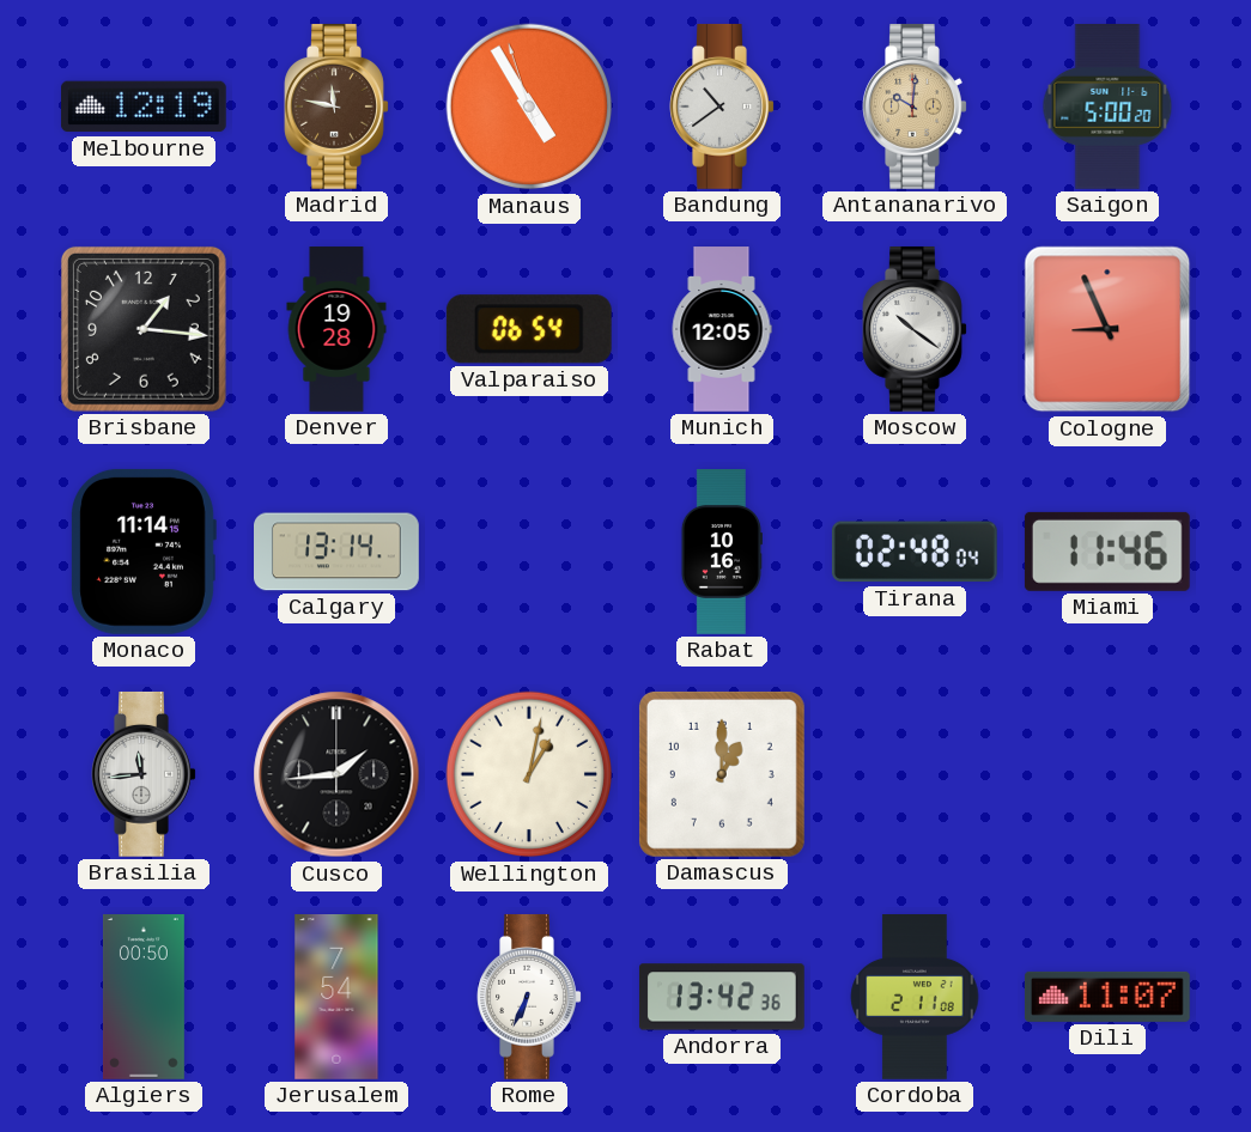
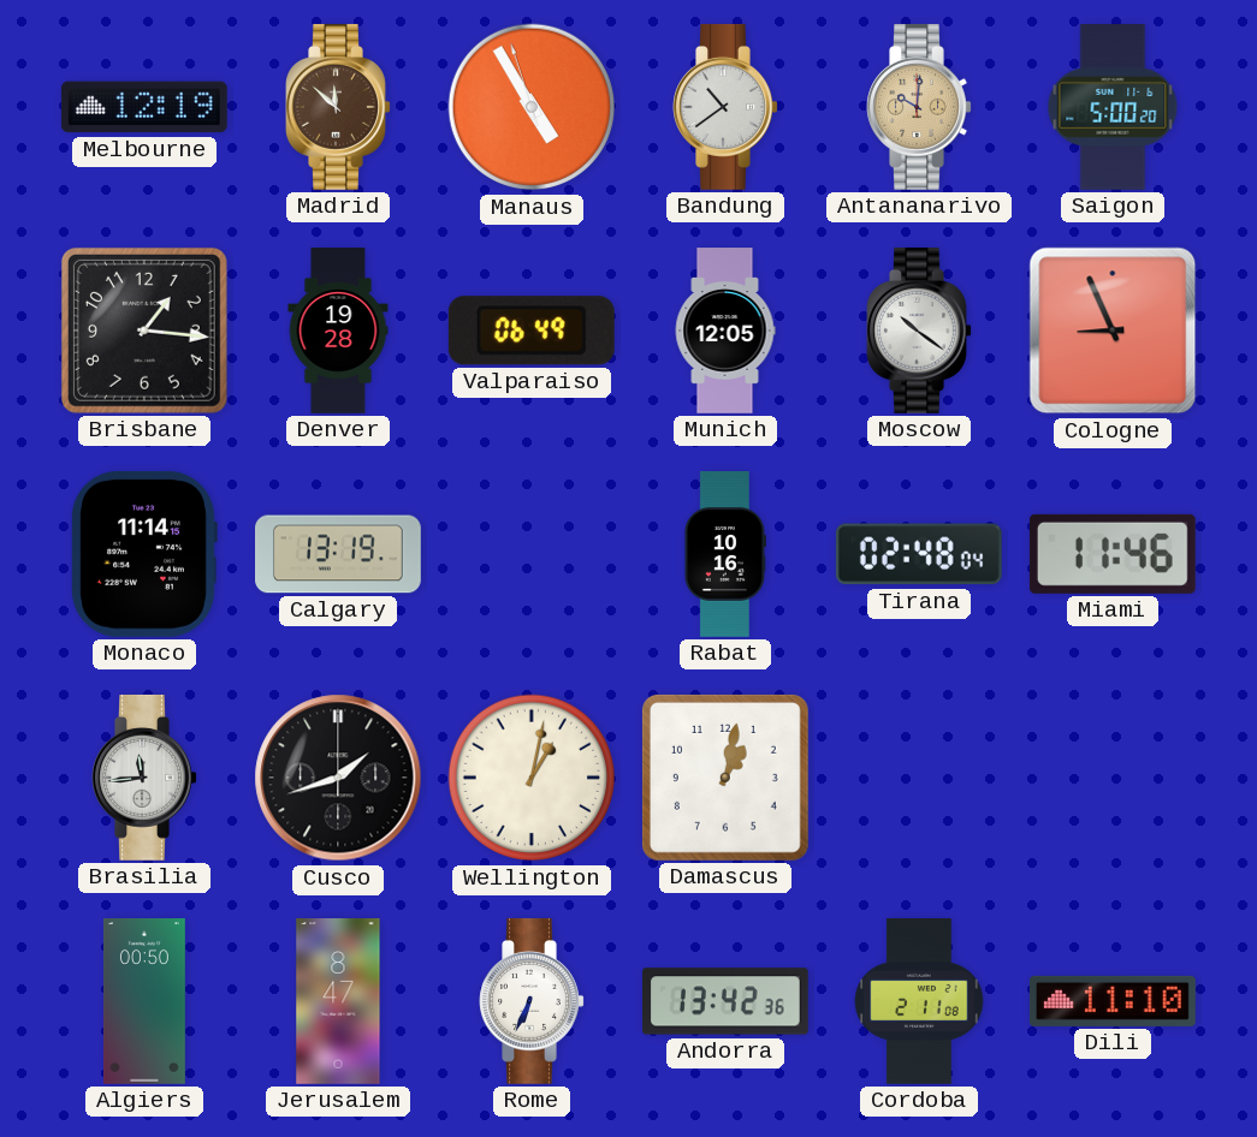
Madrid: 11:47 -> 11:52
Valparaiso: 06:54 -> 06:49
Calgary: 13:14 -> 13:19
Cusco: 1:44 -> 1:42
Damascus: 1:00 -> 1:02
Jerusalem: 7:54 -> 8:47
Dili: 11:07 -> 11:10
